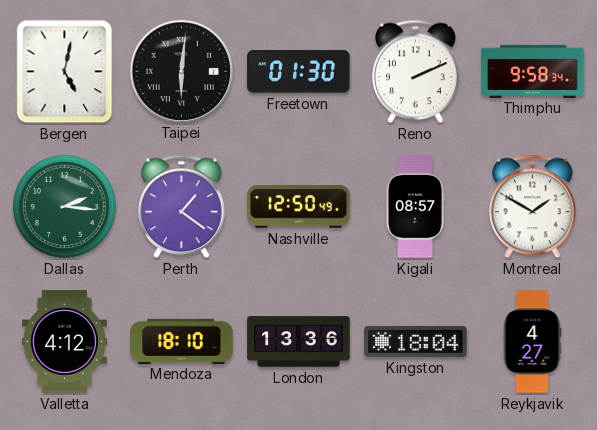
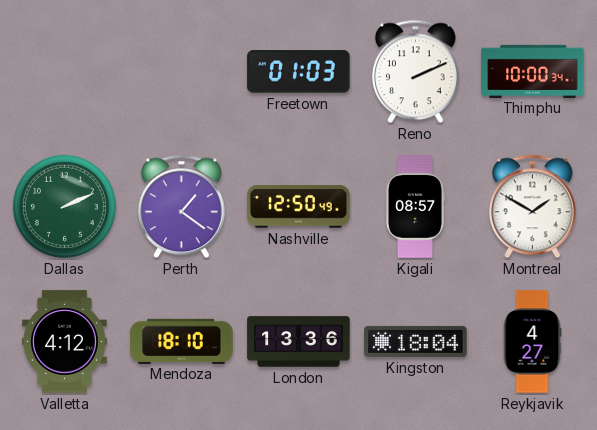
Bergen: 5:02 -> none
Taipei: 6:01 -> none
Freetown: 01:30 -> 01:03
Thimphu: 9:58 -> 10:00
Dallas: 2:16 -> 2:11
